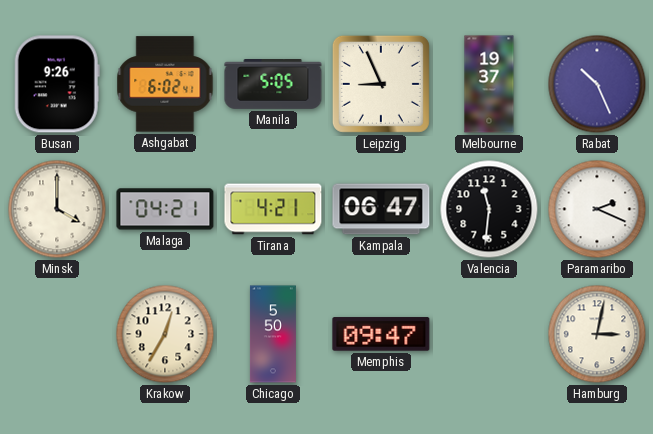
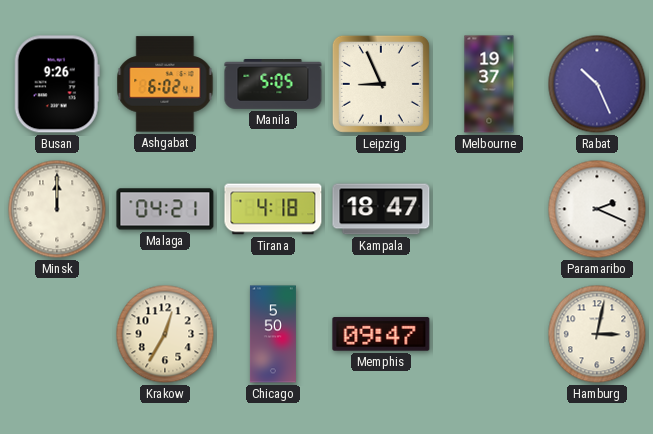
Minsk: 4:00 -> 12:00
Tirana: 4:21 -> 4:18
Kampala: 06:47 -> 18:47
Valencia: 11:31 -> none
